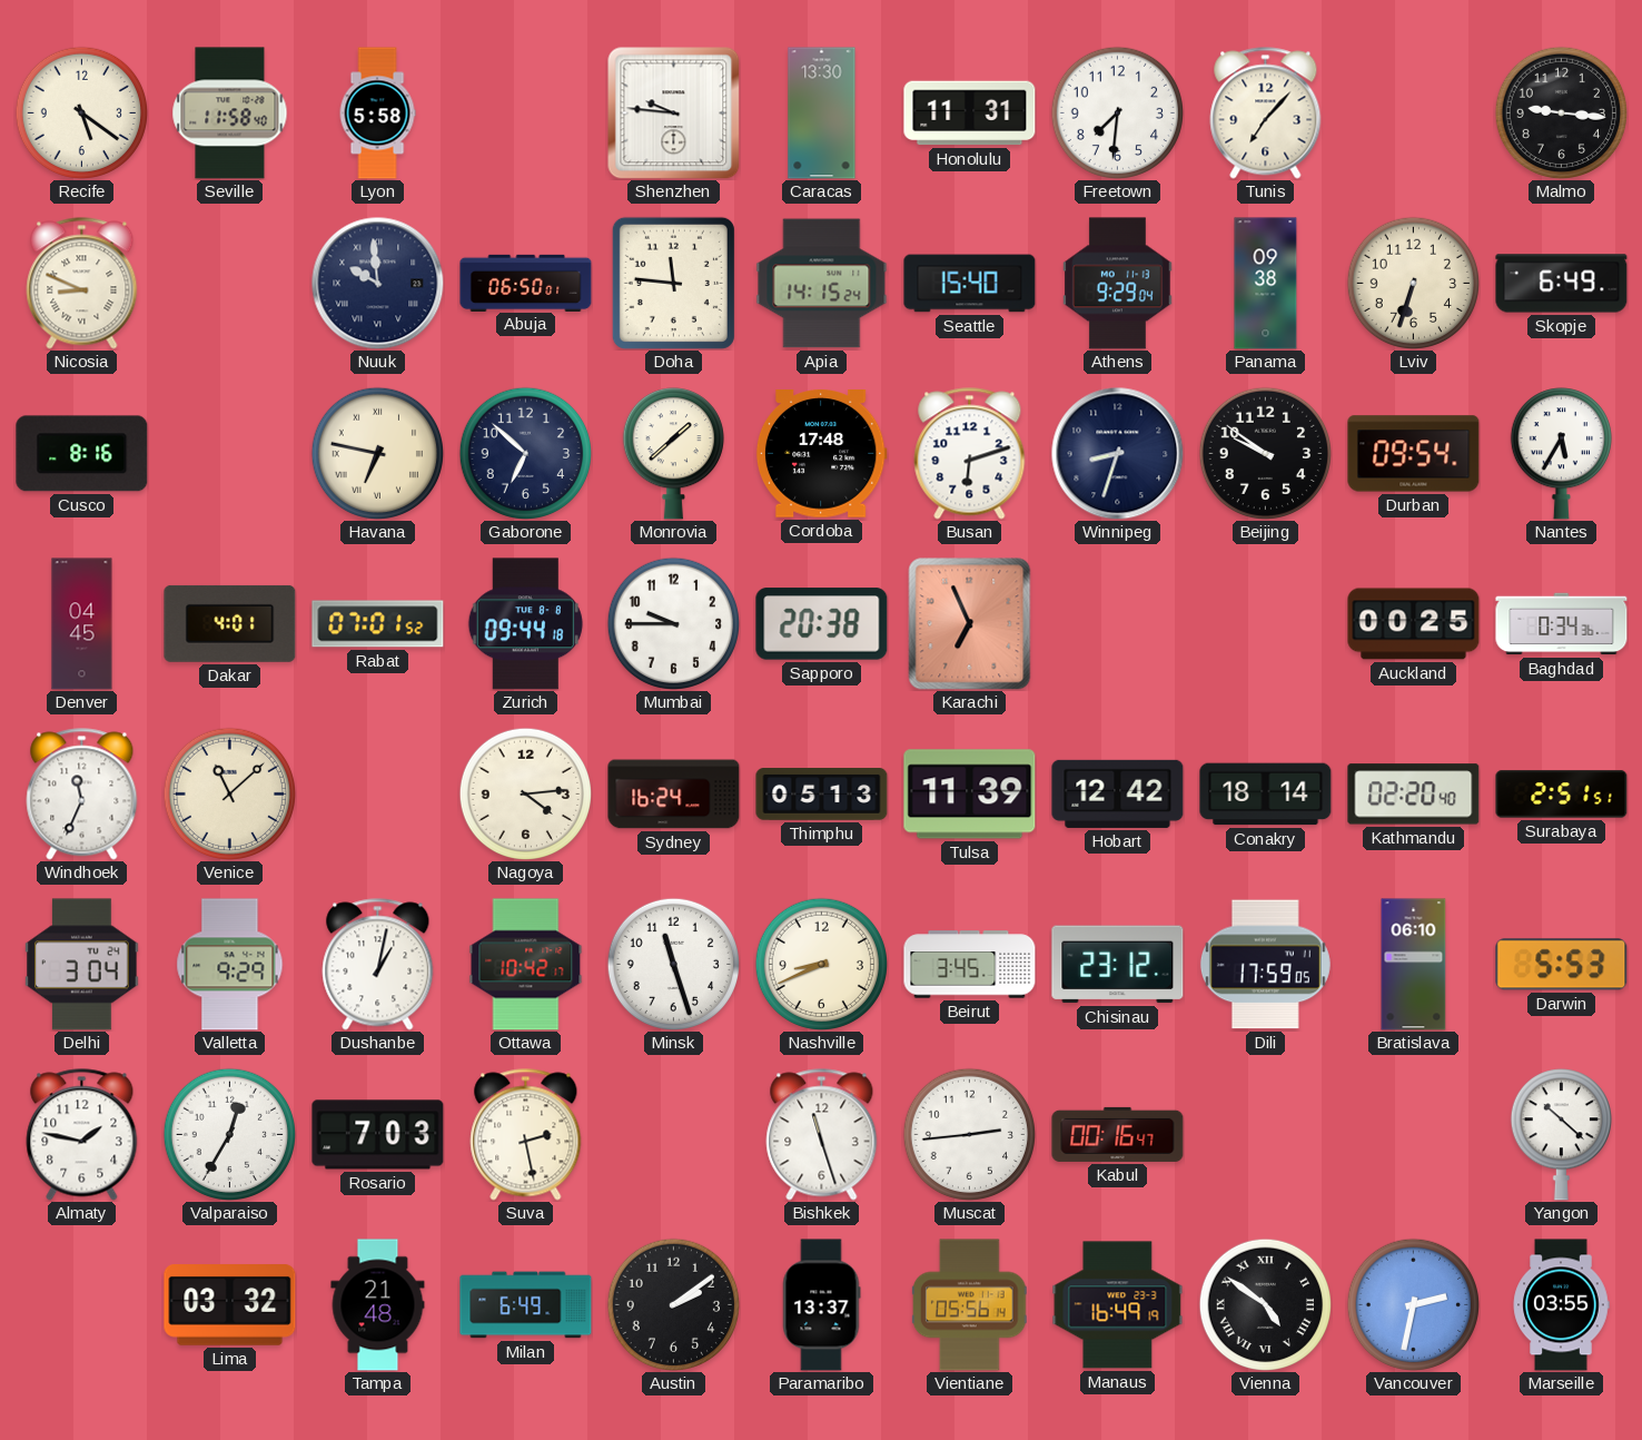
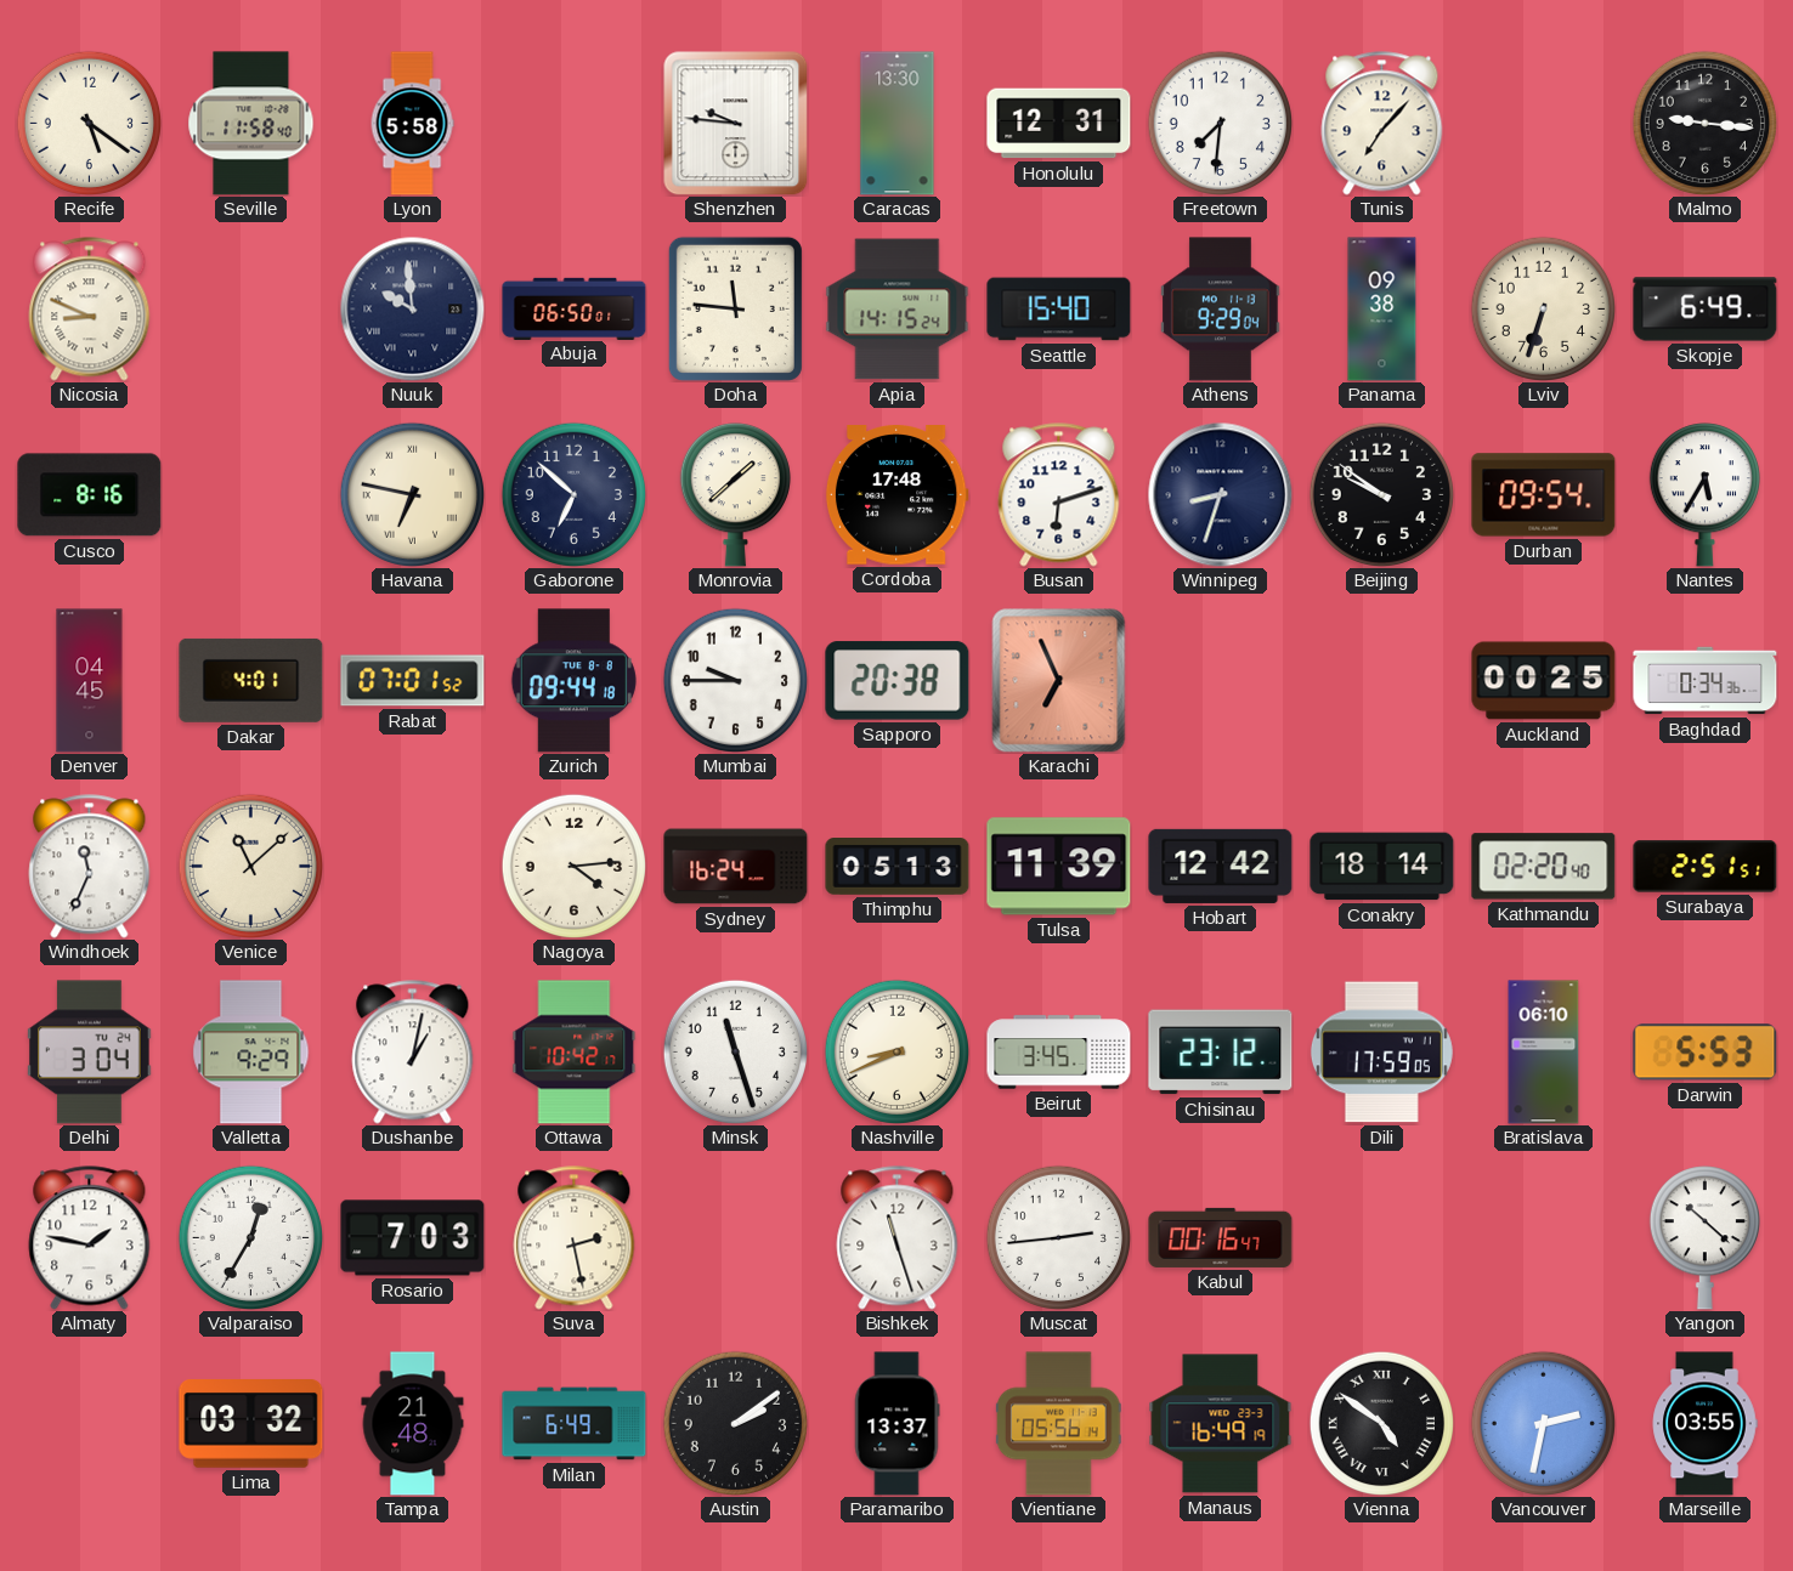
Honolulu: 11:31 -> 12:31
